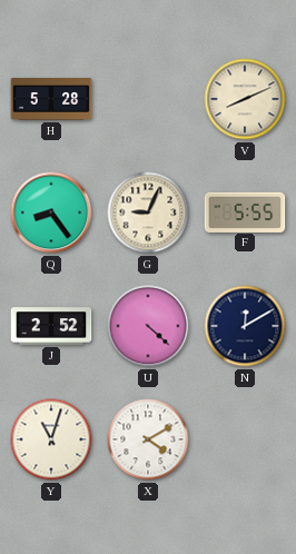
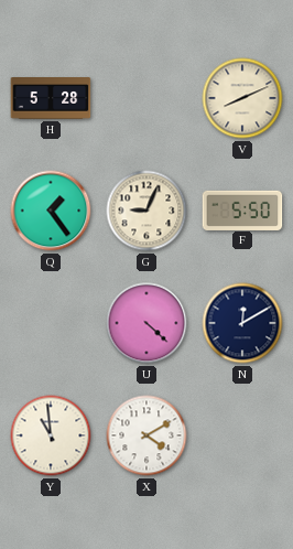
Q: 8:24 -> 1:24
F: 5:55 -> 5:50
J: 2:52 -> none
Y: 11:03 -> 10:59
